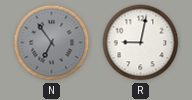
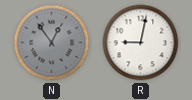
N: 6:54 -> 12:54
